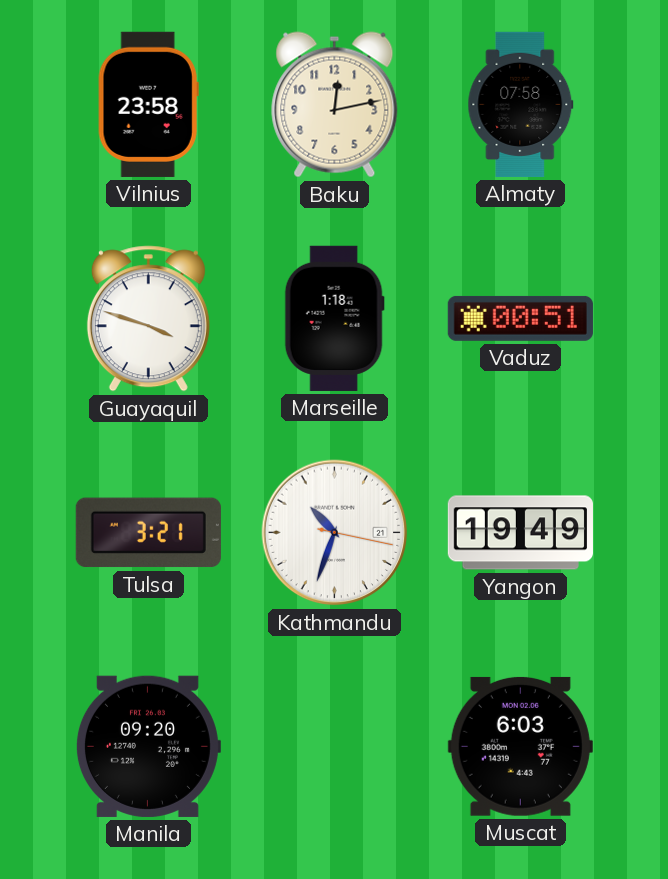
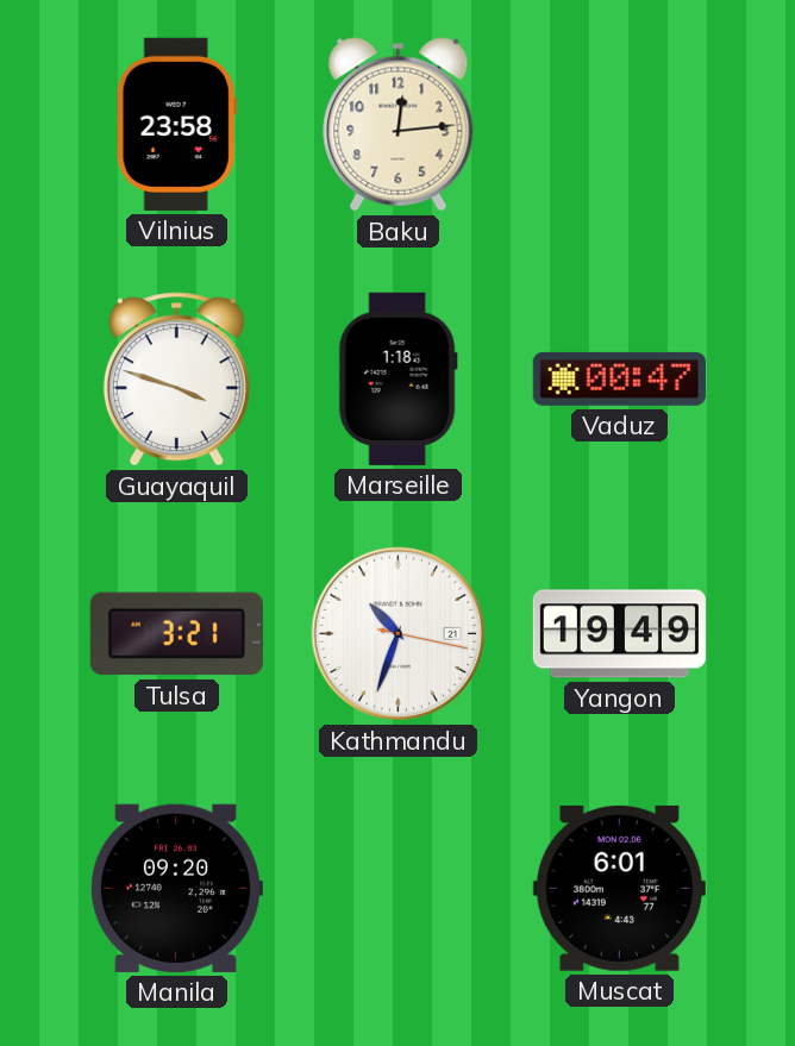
Baku: 12:13 -> 12:14
Almaty: 07:58 -> none
Vaduz: 00:51 -> 00:47
Muscat: 6:03 -> 6:01
